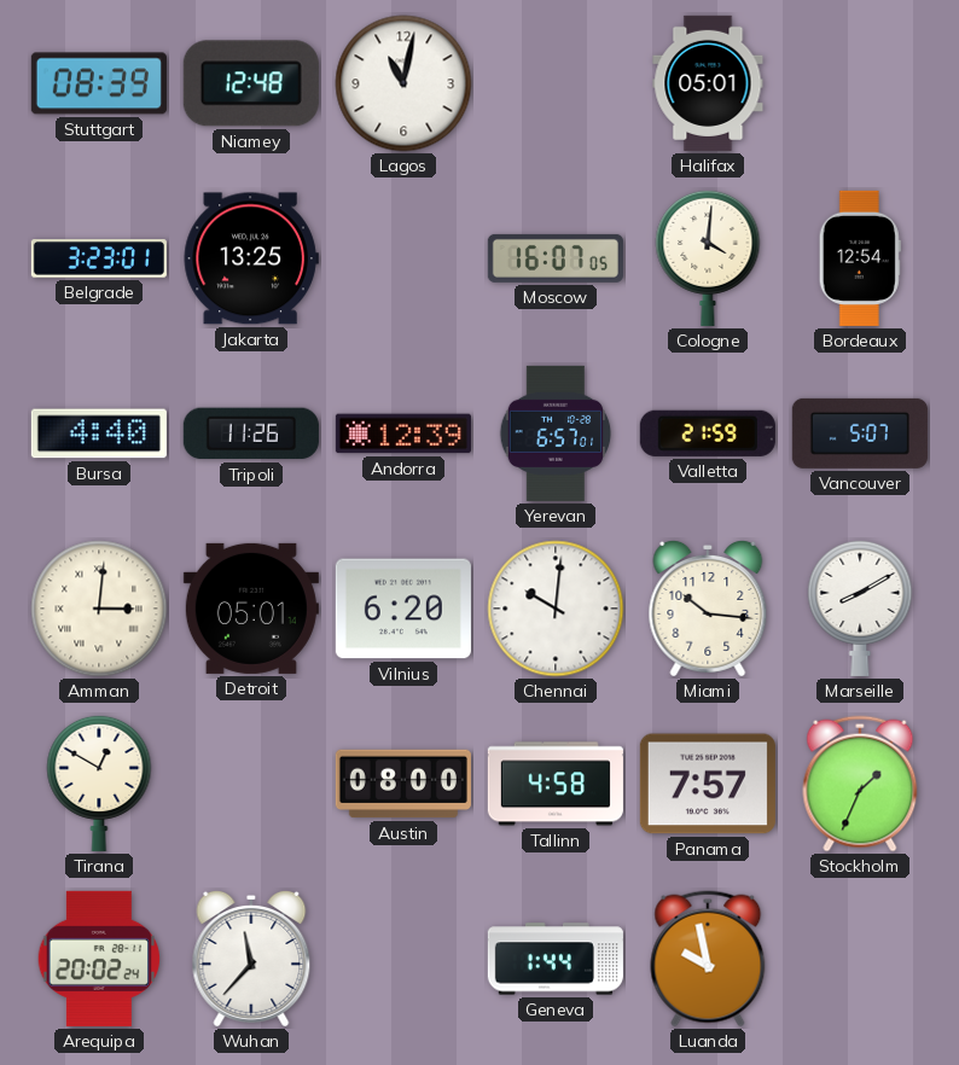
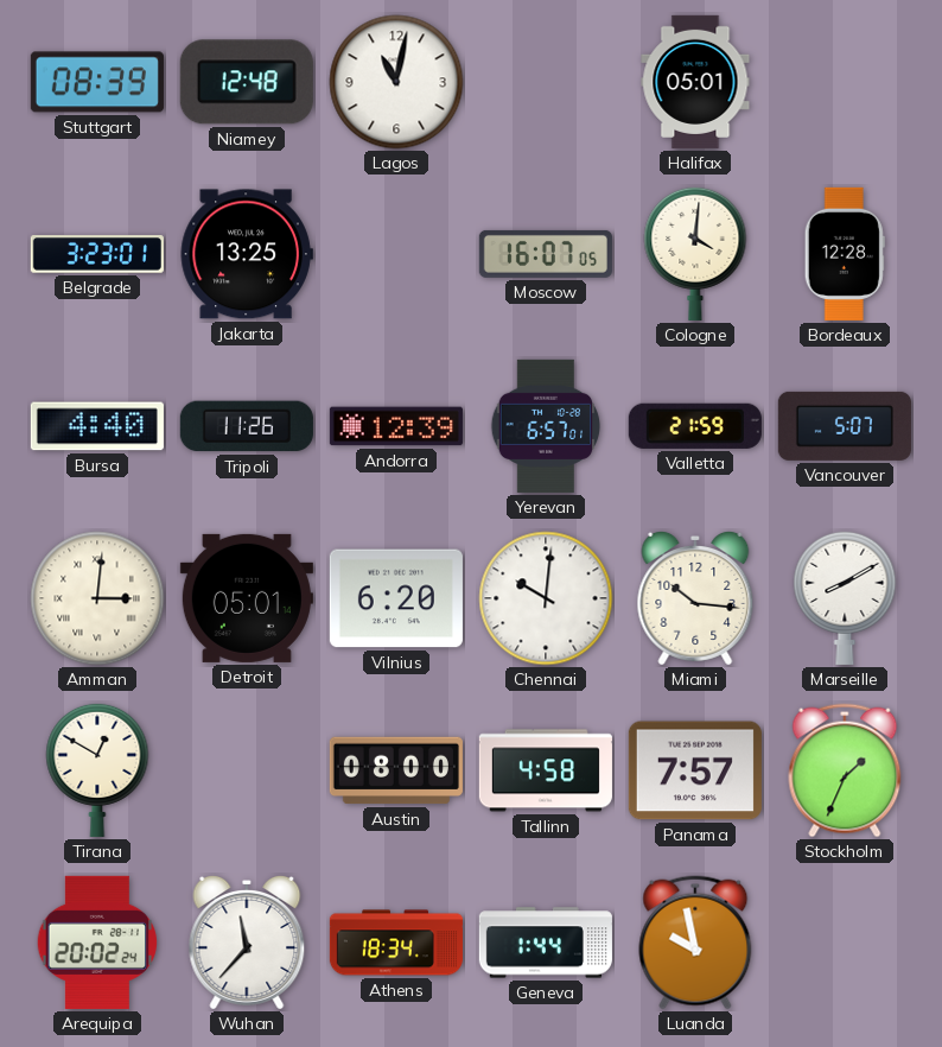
Bordeaux: 12:54 -> 12:28
Athens: none -> 18:34
